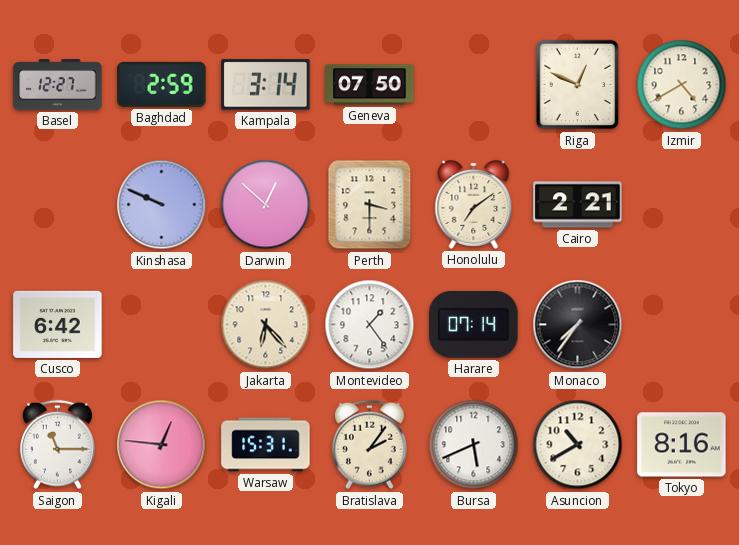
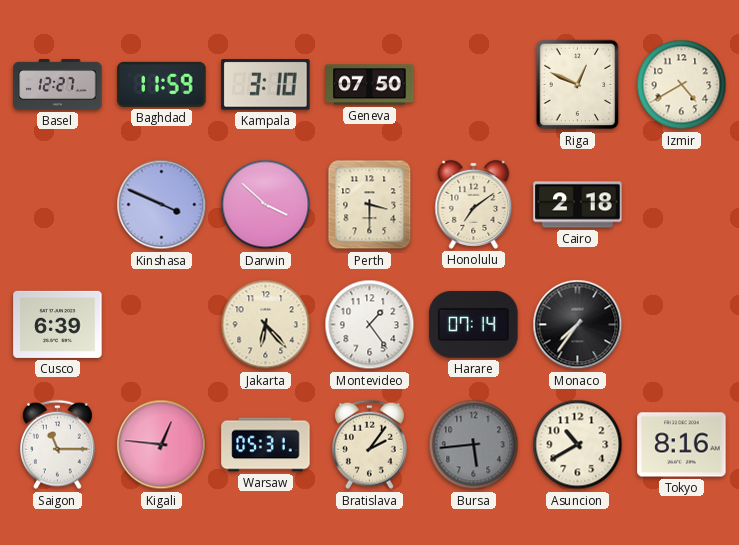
Baghdad: 2:59 -> 11:59
Kampala: 3:14 -> 3:10
Kinshasa: 9:49 -> 3:49
Darwin: 12:52 -> 3:52
Cairo: 2:21 -> 2:18
Cusco: 6:42 -> 6:39
Warsaw: 15:31 -> 05:31
Bursa: 5:41 -> 5:44
Bursa dial: white -> grey
